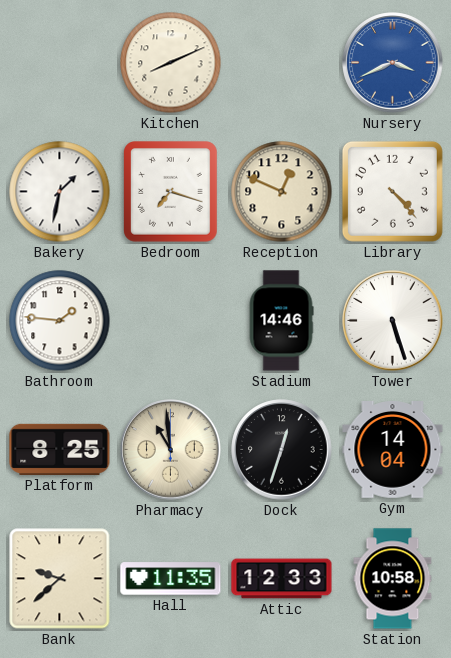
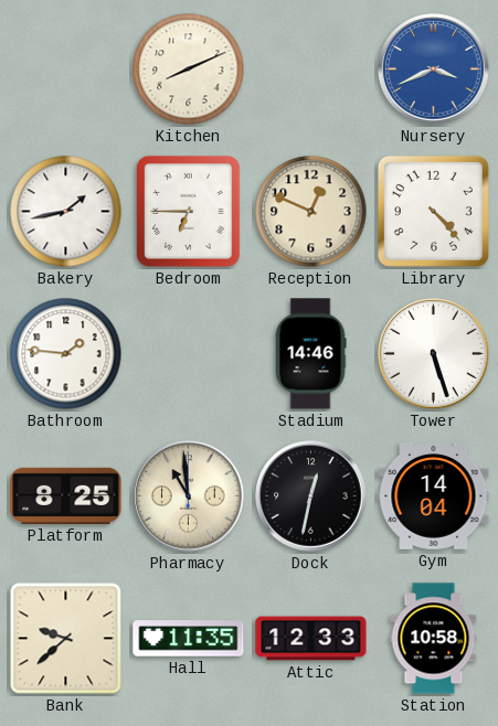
Bakery: 1:32 -> 1:43
Bedroom: 7:18 -> 6:45
Dock: 12:33 -> 12:32
